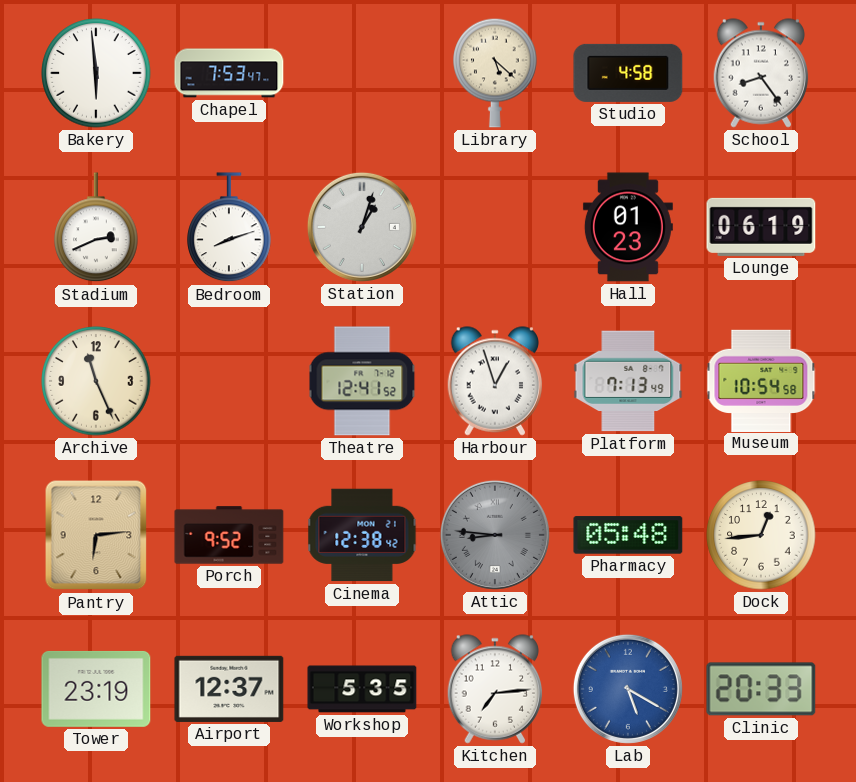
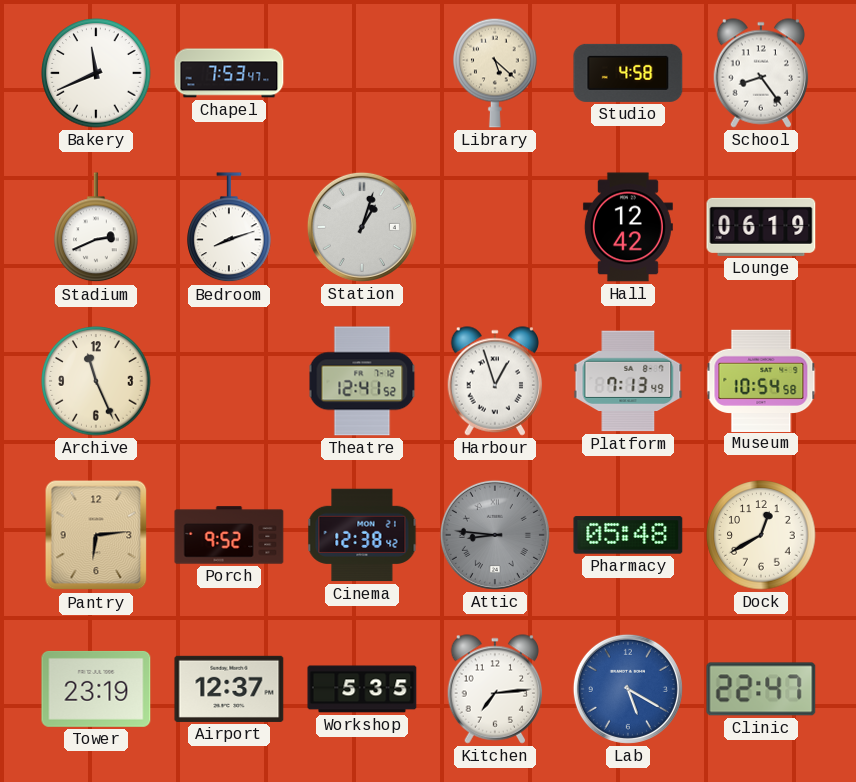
Bakery: 5:59 -> 11:41
Hall: 01:23 -> 12:42
Dock: 12:44 -> 12:40
Clinic: 20:33 -> 22:47
